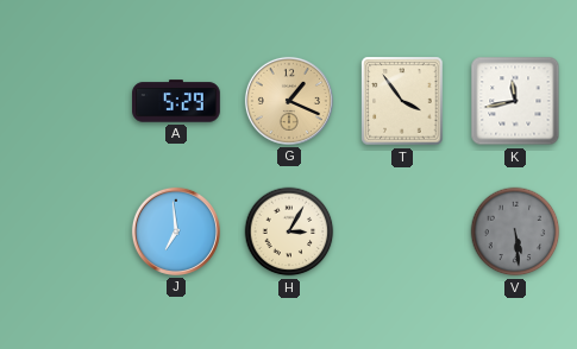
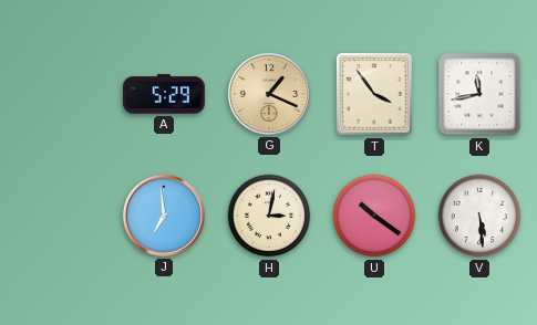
H: 3:05 -> 3:02
U: none -> 10:21
V dial: grey -> white
